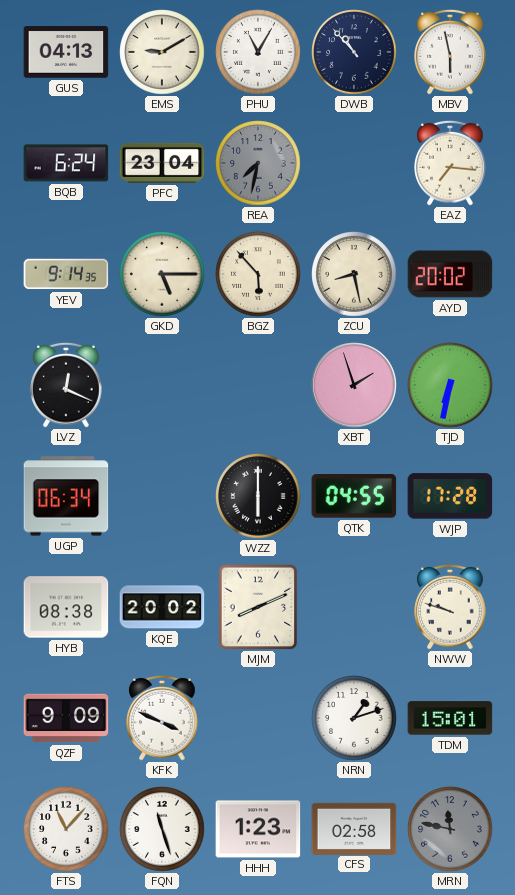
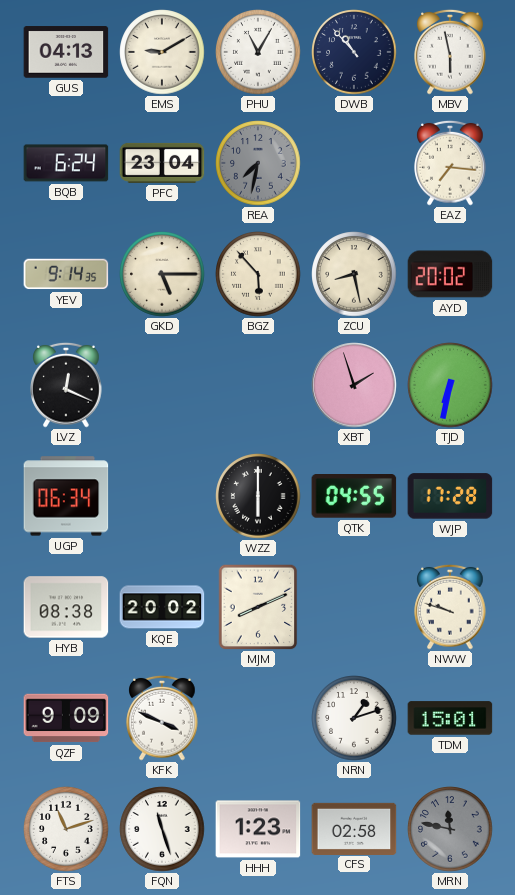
FTS: 11:07 -> 11:12
